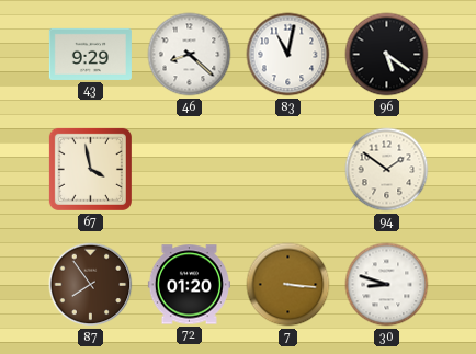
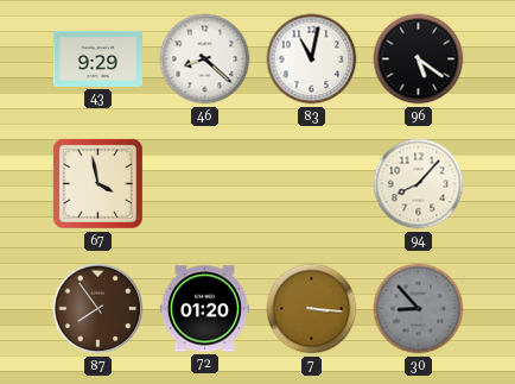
94: 1:51 -> 8:07
30: 8:48 -> 8:53
30 dial: white -> grey
